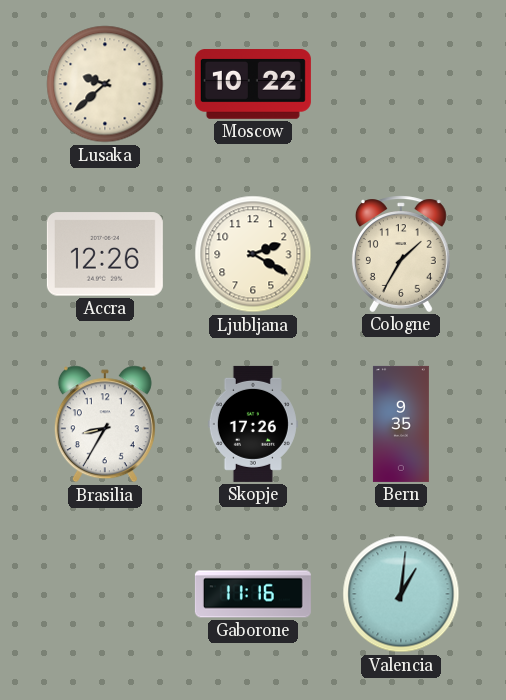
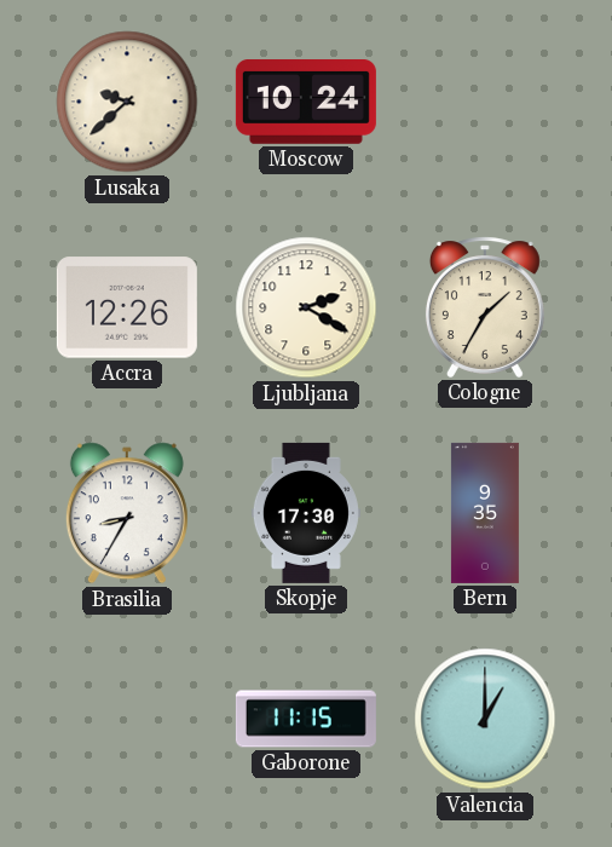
Moscow: 10:22 -> 10:24
Skopje: 17:26 -> 17:30
Gaborone: 11:16 -> 11:15
Valencia: 1:01 -> 1:00
